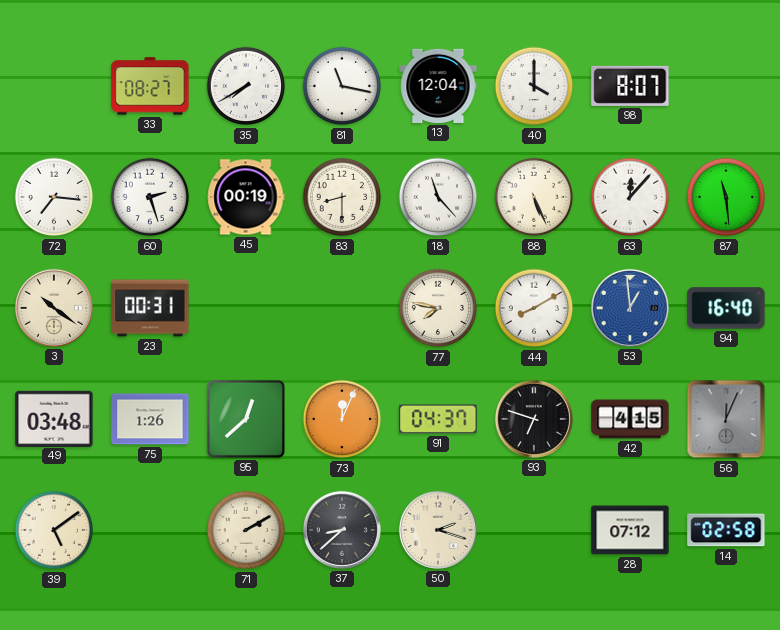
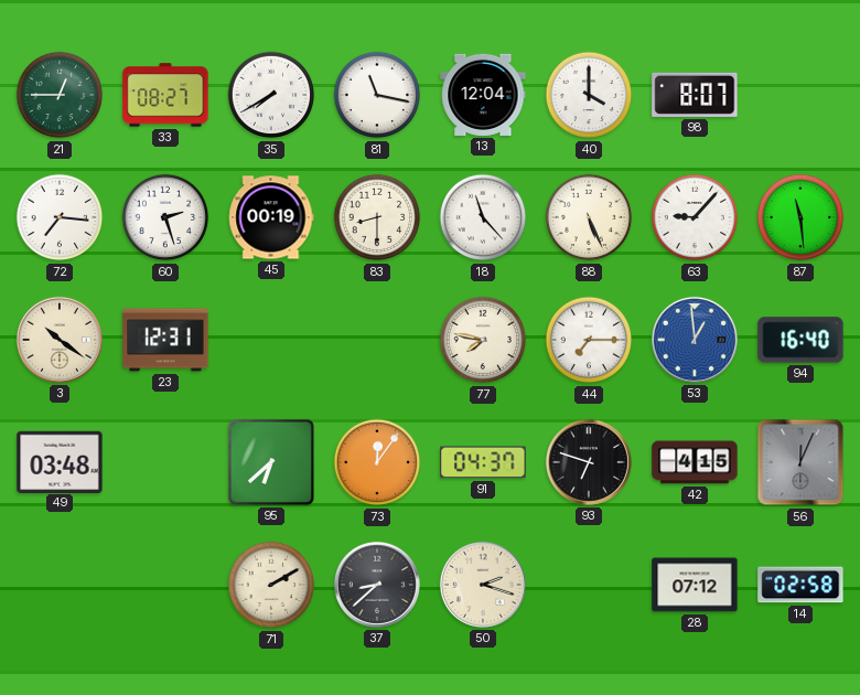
21: none -> 12:45
63: 12:07 -> 9:07
23: 00:31 -> 12:31
44: 8:10 -> 7:15
75: 1:26 -> none
95: 12:38 -> 6:38
73: 12:04 -> 12:06
39: 5:09 -> none
